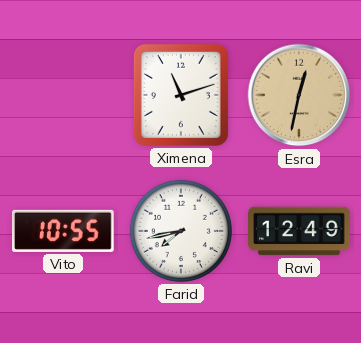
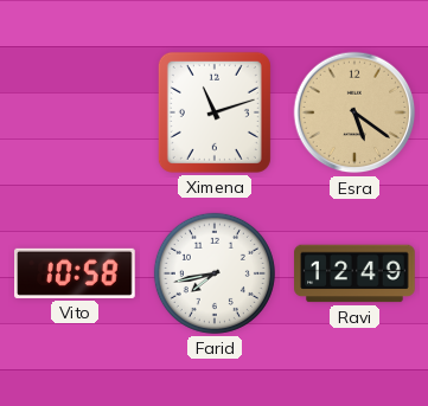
Esra: 12:32 -> 5:21
Vito: 10:55 -> 10:58
